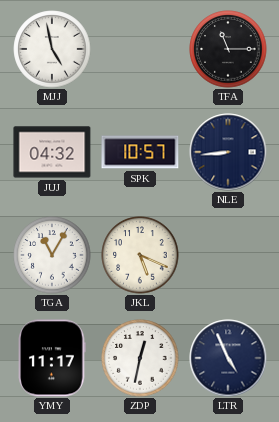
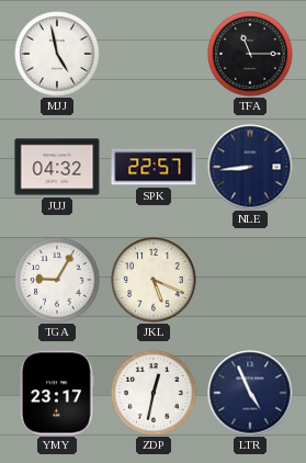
SPK: 10:57 -> 22:57
TGA: 11:05 -> 9:05
YMY: 11:17 -> 23:17
